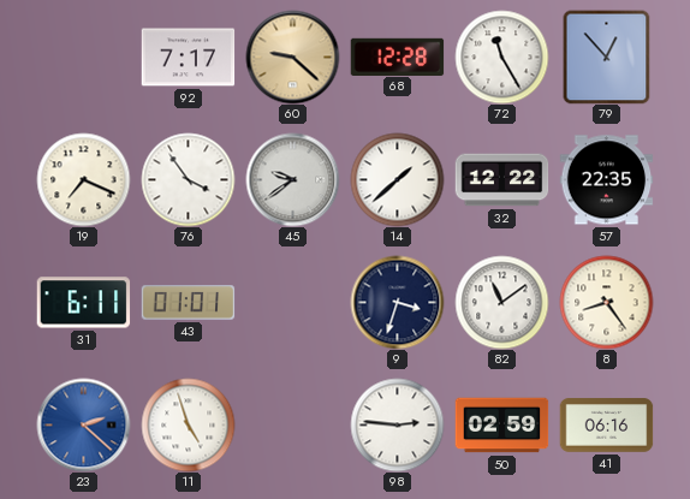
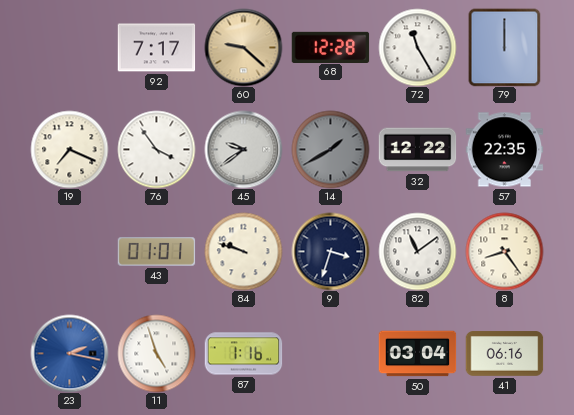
79: 12:53 -> 12:00
14: 1:38 -> 1:40
14 dial: white -> grey
31: 6:11 -> none
84: none -> 9:48
23: 2:22 -> 2:17
87: none -> 1:16
98: 2:46 -> none
50: 02:59 -> 03:04
